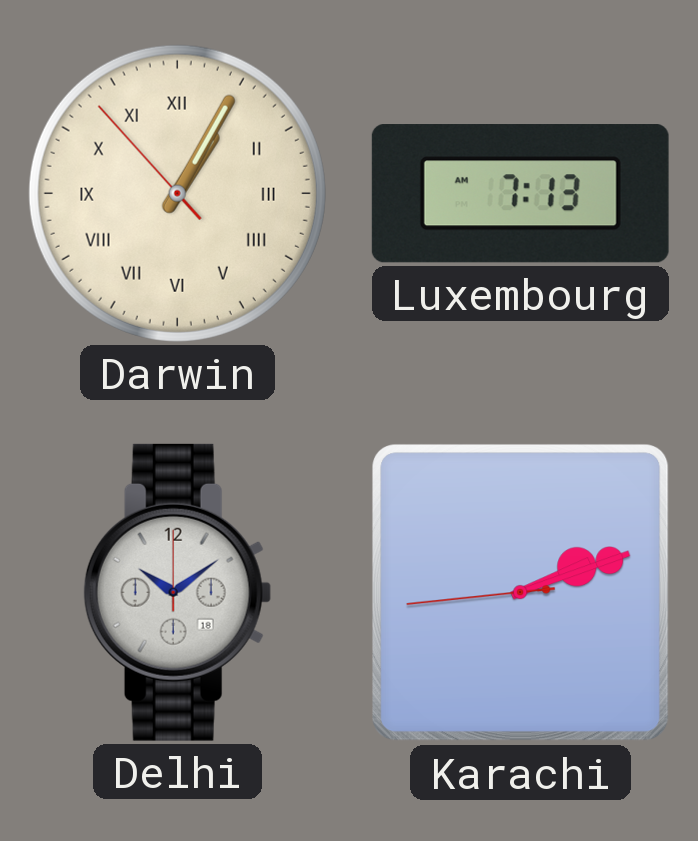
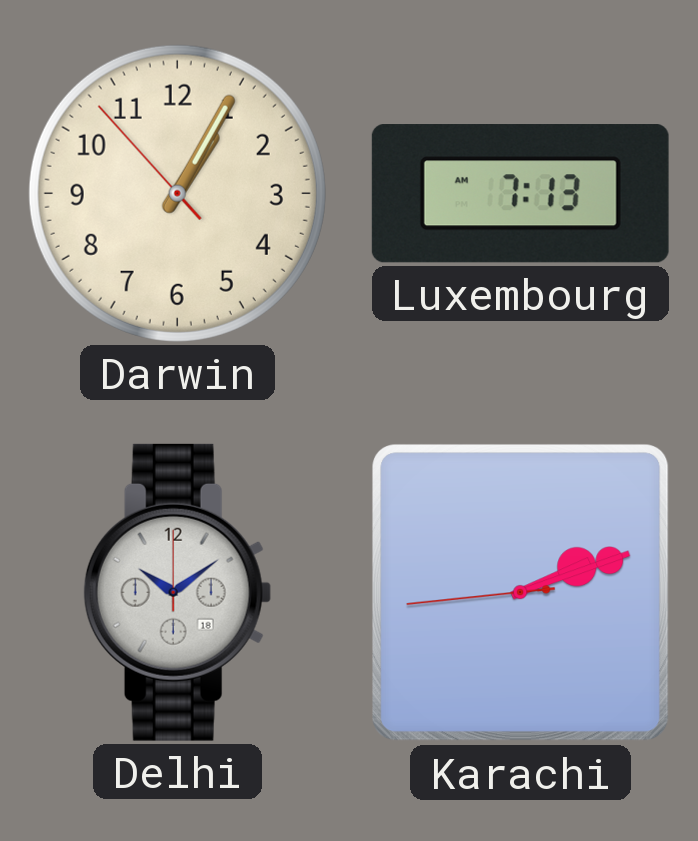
Darwin numerals: Roman -> Arabic
